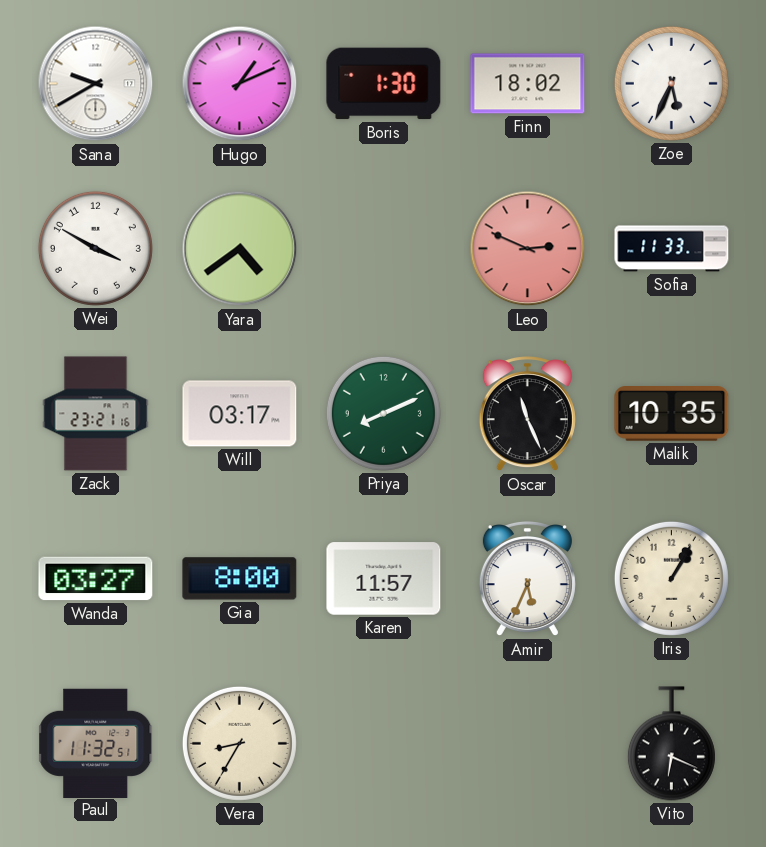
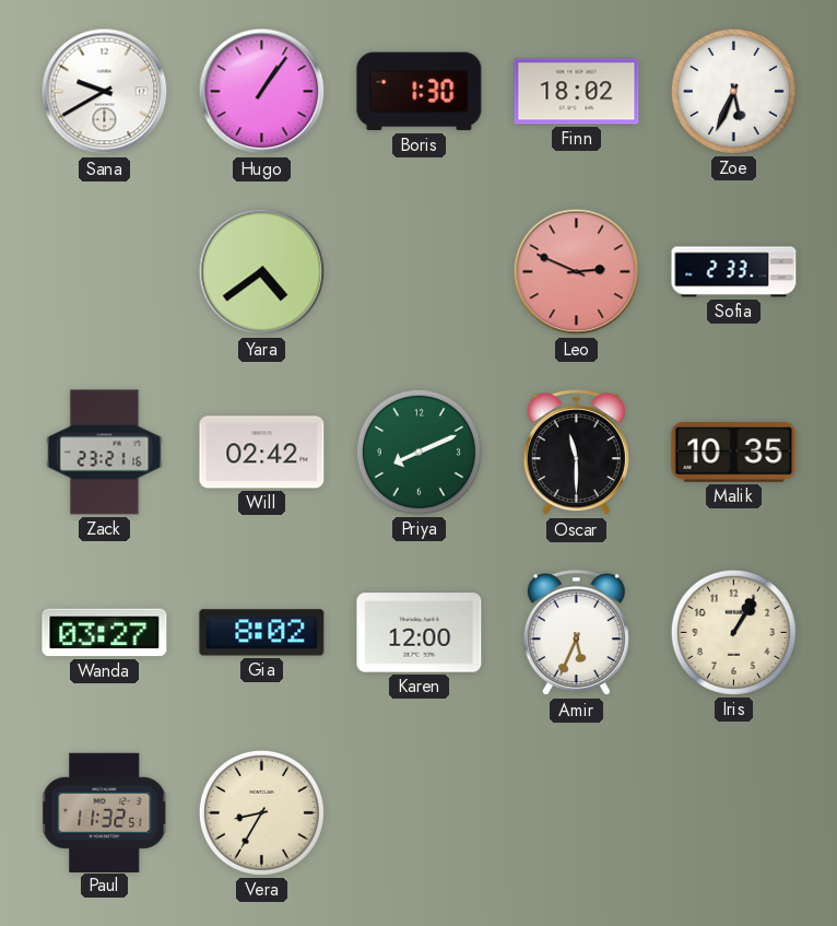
Hugo: 1:11 -> 1:06
Wei: 3:50 -> none
Sofia: 11:33 -> 2:33
Will: 03:17 -> 02:42
Oscar: 11:26 -> 11:30
Gia: 8:00 -> 8:02
Karen: 11:57 -> 12:00
Vito: 6:19 -> none
